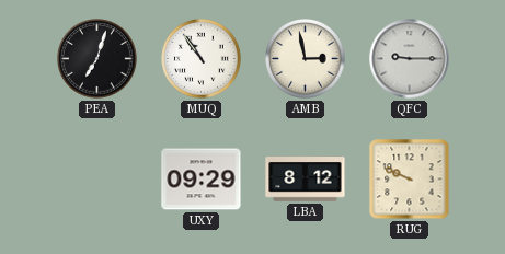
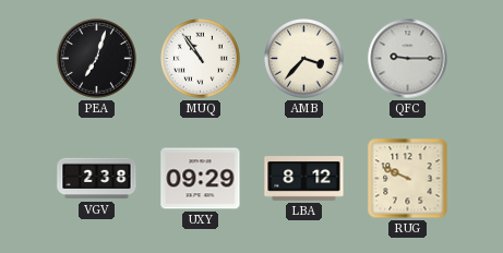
AMB: 2:58 -> 3:37
VGV: none -> 2:38
